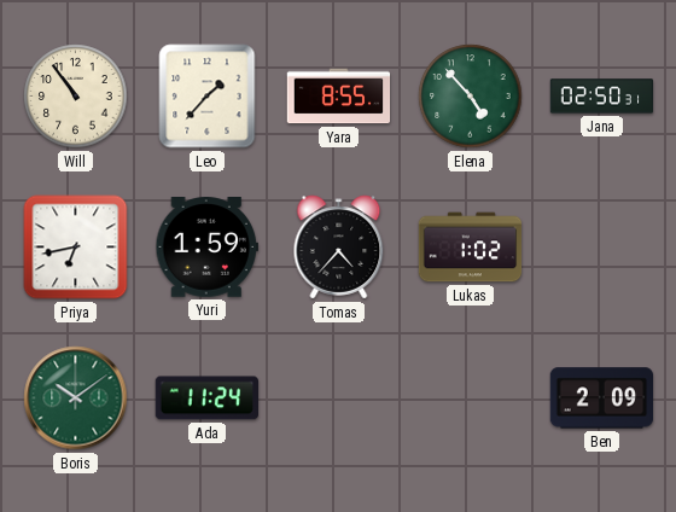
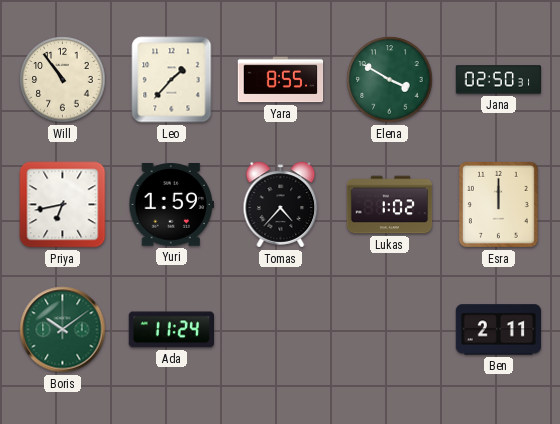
Elena: 4:53 -> 3:50
Esra: none -> 12:00
Ben: 2:09 -> 2:11
